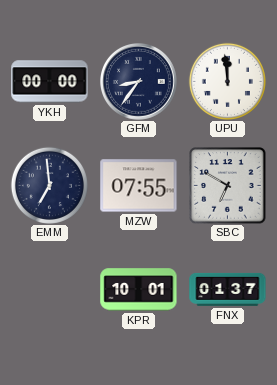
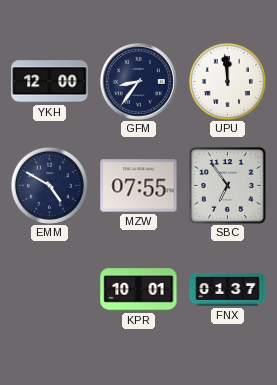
YKH: 00:00 -> 12:00
EMM: 6:59 -> 4:50
SBC: 6:50 -> 6:54
